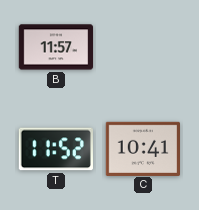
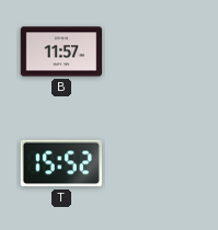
T: 11:52 -> 15:52
C: 10:41 -> none
